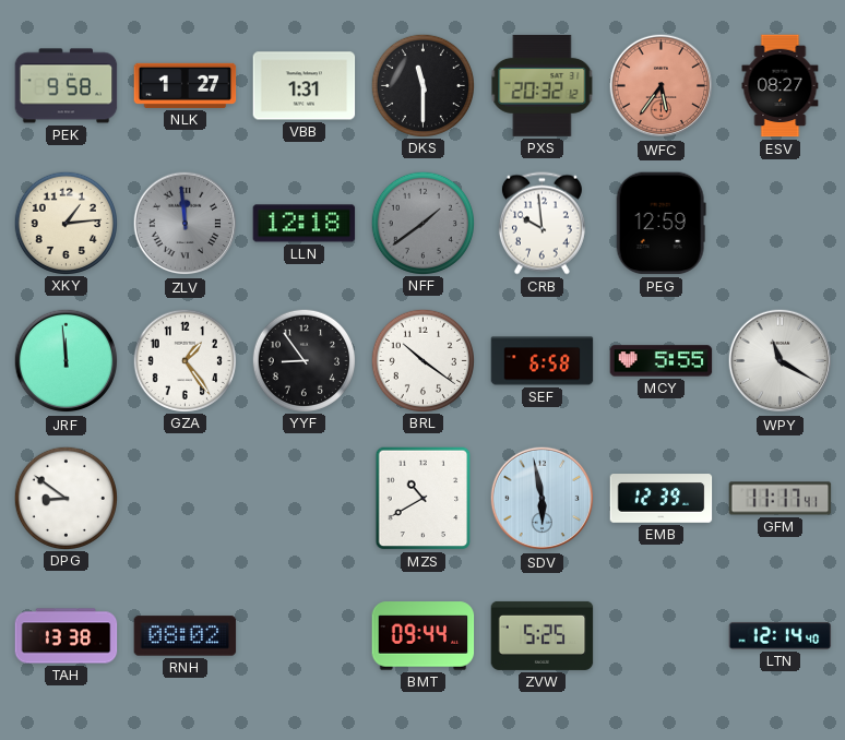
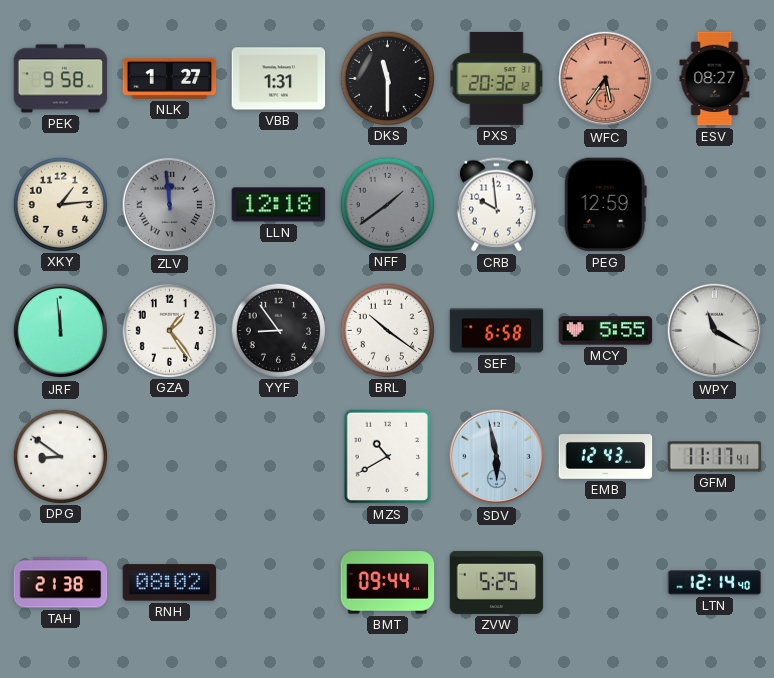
EMB: 12:39 -> 12:43
TAH: 13:38 -> 21:38
